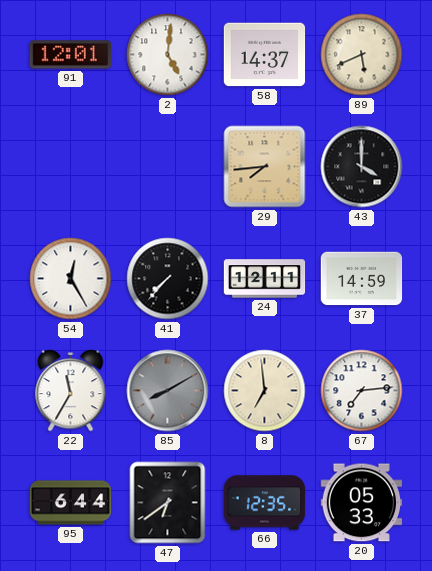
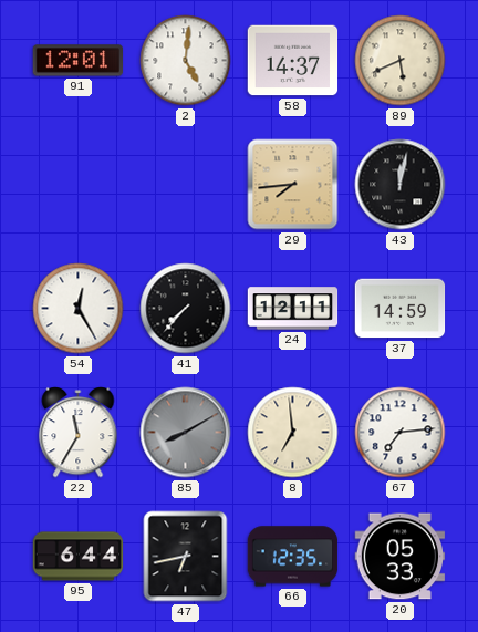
43: 4:00 -> 12:02
47: 6:39 -> 6:43
